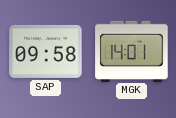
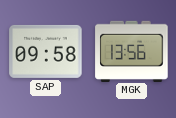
MGK: 14:01 -> 13:56
